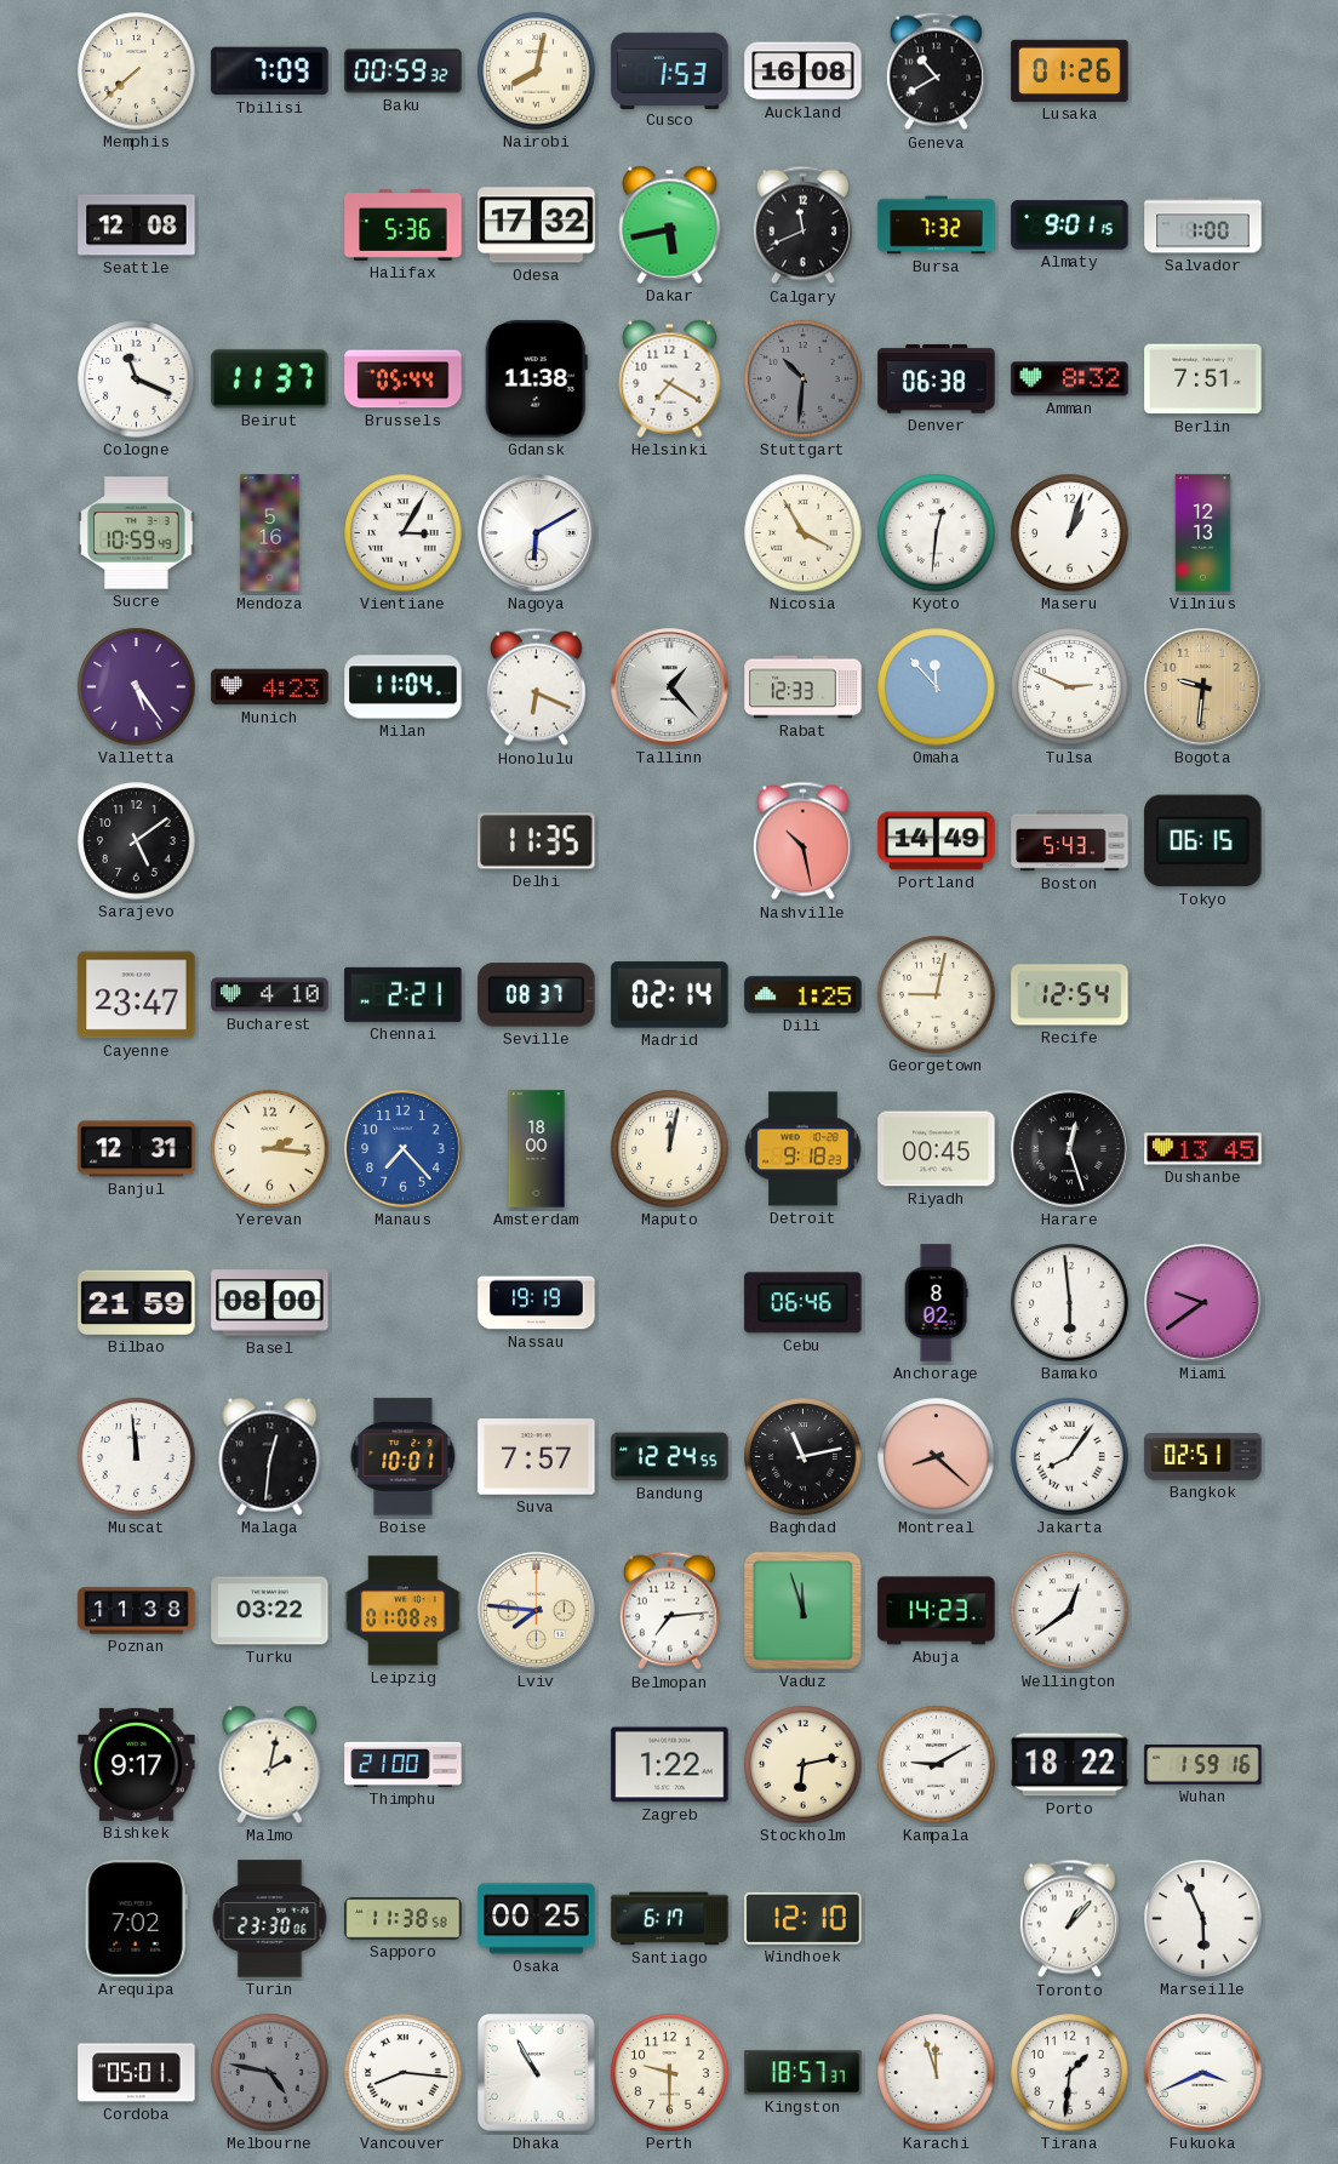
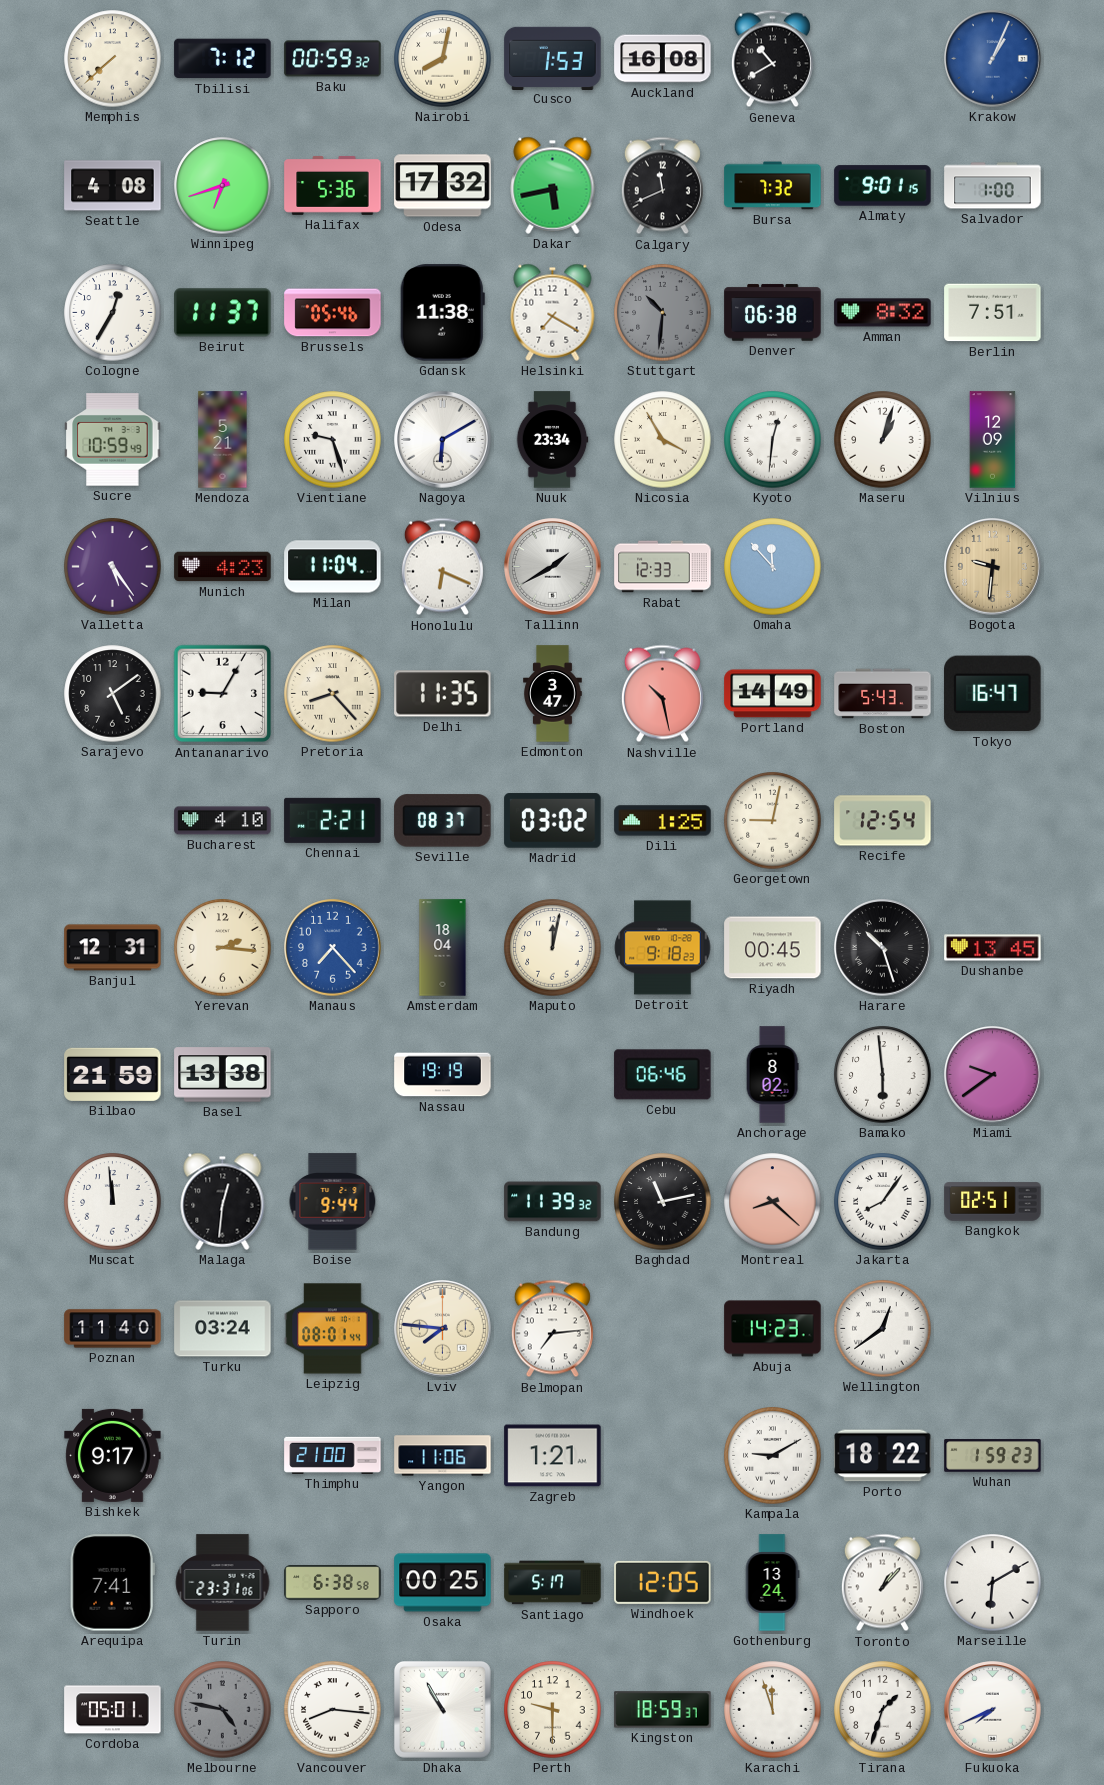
Tbilisi: 7:09 -> 7:12
Lusaka: 01:26 -> none
Krakow: none -> 1:04
Seattle: 12:08 -> 4:08
Winnipeg: none -> 6:42
Cologne: 11:19 -> 12:35
Brussels: 05:44 -> 05:46
Mendoza: 5:16 -> 5:21
Vientiane: 3:05 -> 9:27
Nuuk: none -> 23:34
Vilnius: 12:13 -> 12:09
Tallinn: 1:23 -> 1:40
Tulsa: 2:49 -> none
Antananarivo: none -> 9:05
Pretoria: none -> 8:23
Edmonton: none -> 3:47
Tokyo: 06:15 -> 16:47
Cayenne: 23:47 -> none
Madrid: 02:14 -> 03:02
Amsterdam: 18:00 -> 18:04
Harare: 12:27 -> 10:27
Basel: 08:00 -> 13:38
Boise: 10:01 -> 9:44
Suva: 7:57 -> none
Bandung: 12:24 -> 11:39
Poznan: 11:38 -> 11:40
Turku: 03:22 -> 03:24
Leipzig: 01:08 -> 08:01
Vaduz: 11:57 -> none
Malmo: 2:02 -> none
Yangon: none -> 11:06
Zagreb: 1:22 -> 1:21
Stockholm: 6:13 -> none
Wuhan: 1:59:16 -> 1:59:23
Arequipa: 7:02 -> 7:41
Turin: 23:30 -> 23:31
Sapporo: 11:38 -> 6:38
Santiago: 6:17 -> 5:17
Windhoek: 12:10 -> 12:05
Gothenburg: none -> 13:24
Marseille: 5:56 -> 6:10
Kingston: 18:57 -> 18:59
Tirana: 1:31 -> 1:33
Fukuoka: 3:41 -> 7:41
